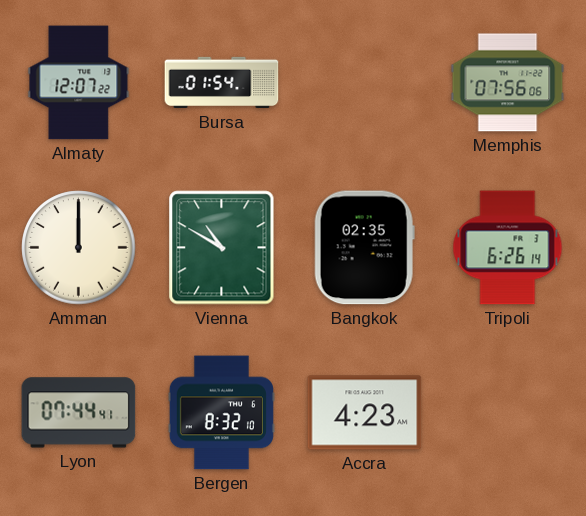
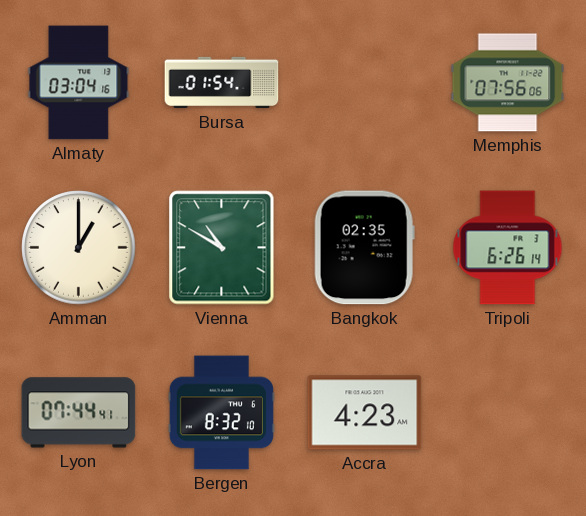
Almaty: 12:07 -> 03:04
Amman: 12:00 -> 1:00
